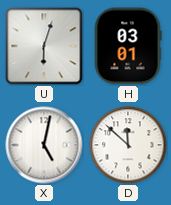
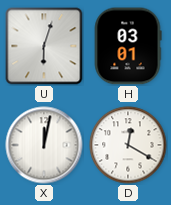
X: 5:02 -> 12:02
D: 11:52 -> 12:20
